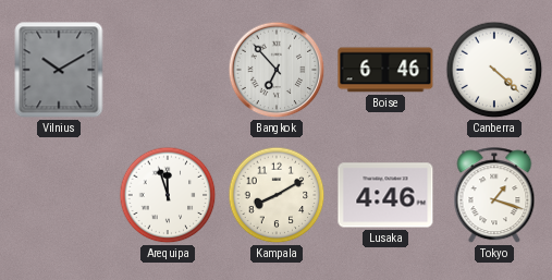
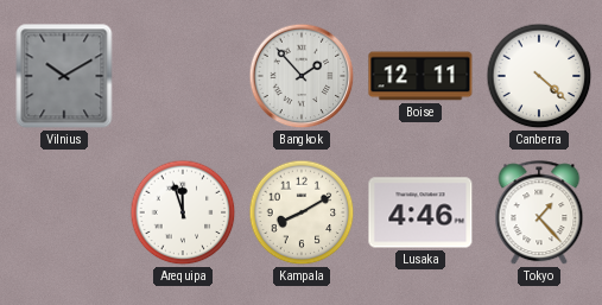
Bangkok: 6:53 -> 1:53
Boise: 6:46 -> 12:11
Tokyo: 1:18 -> 1:23
